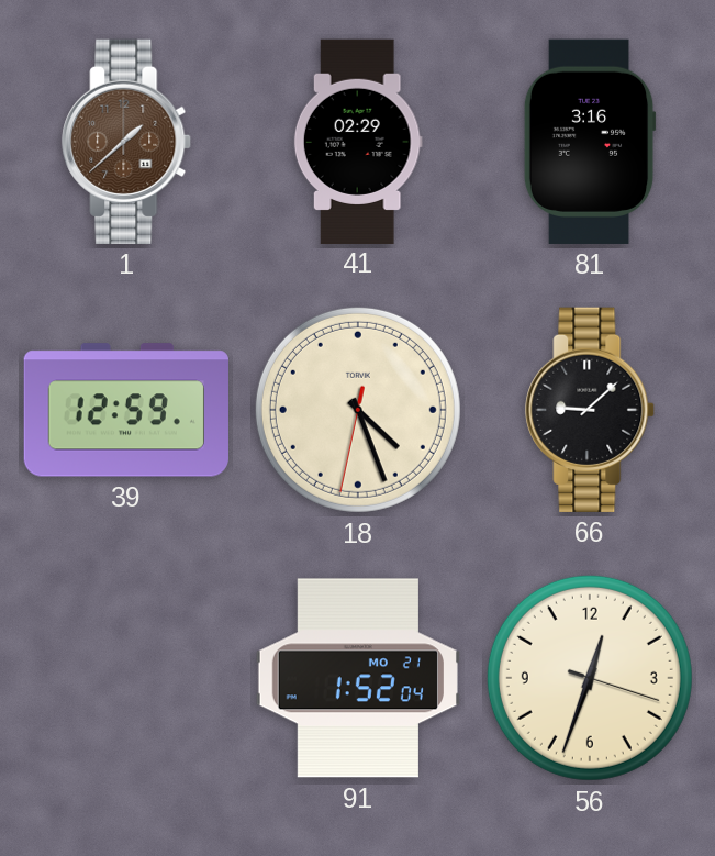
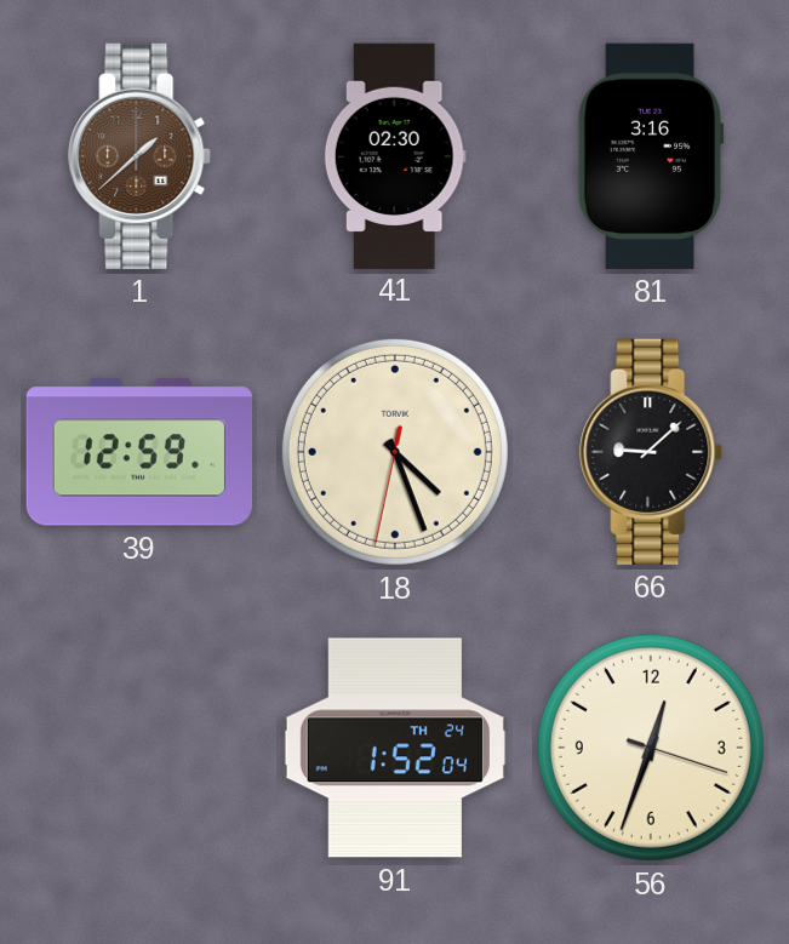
41: 02:29 -> 02:30
91 date: MO 21 -> TH 24
